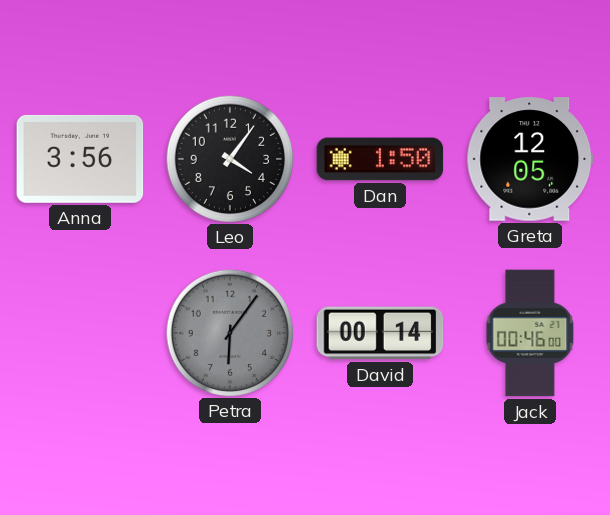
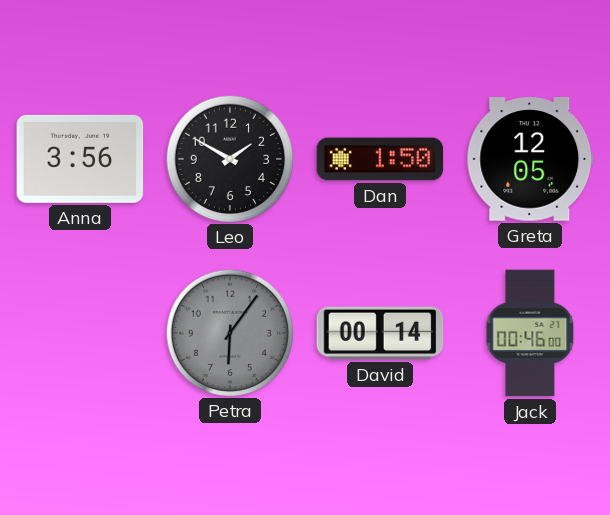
Leo: 4:06 -> 1:50
